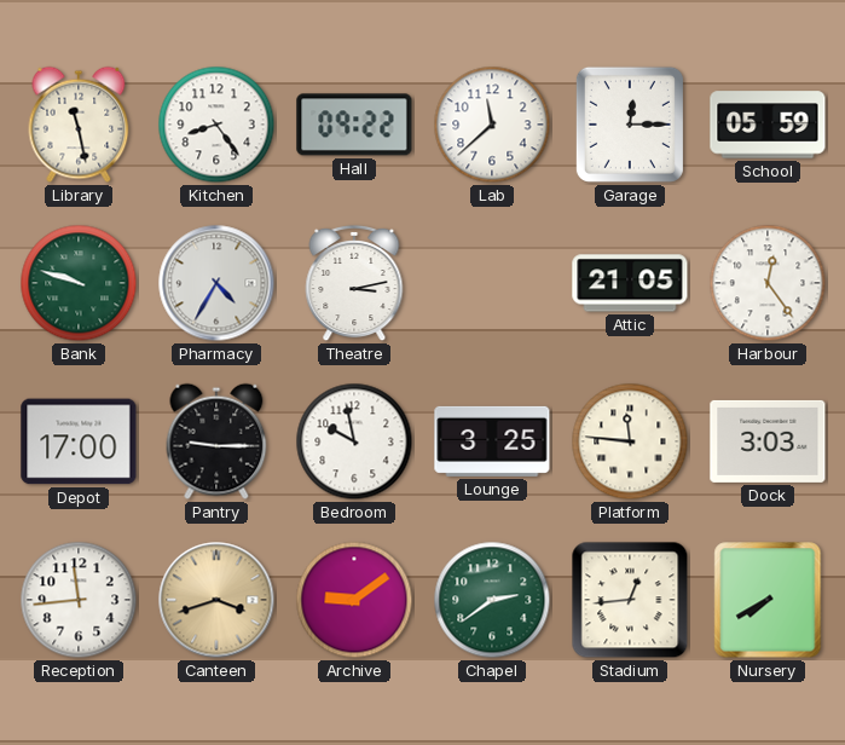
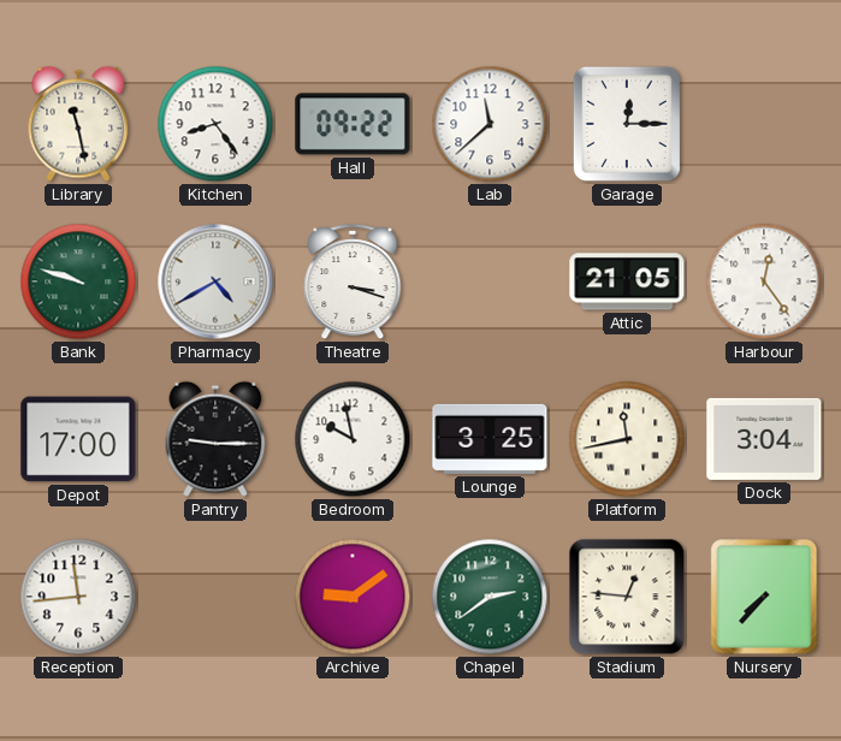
School: 05:59 -> none
Pharmacy: 4:35 -> 4:40
Theatre: 3:13 -> 3:18
Platform: 11:46 -> 11:43
Dock: 3:03 -> 3:04
Canteen: 3:42 -> none
Stadium: 12:44 -> 12:46
Nursery: 7:40 -> 7:37
